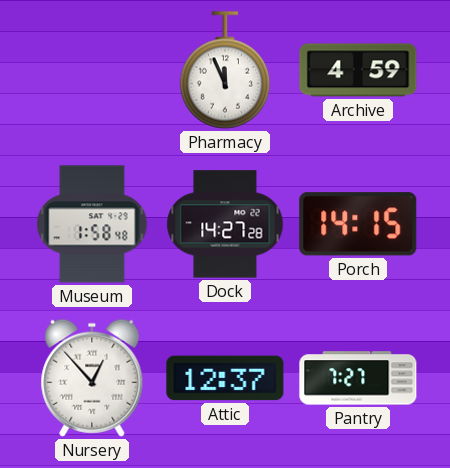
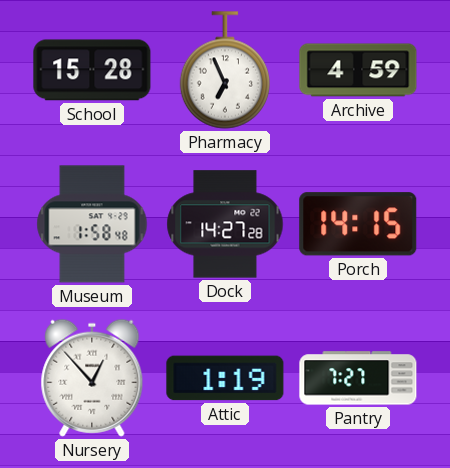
School: none -> 15:28
Pharmacy: 11:56 -> 6:56
Attic: 12:37 -> 1:19
